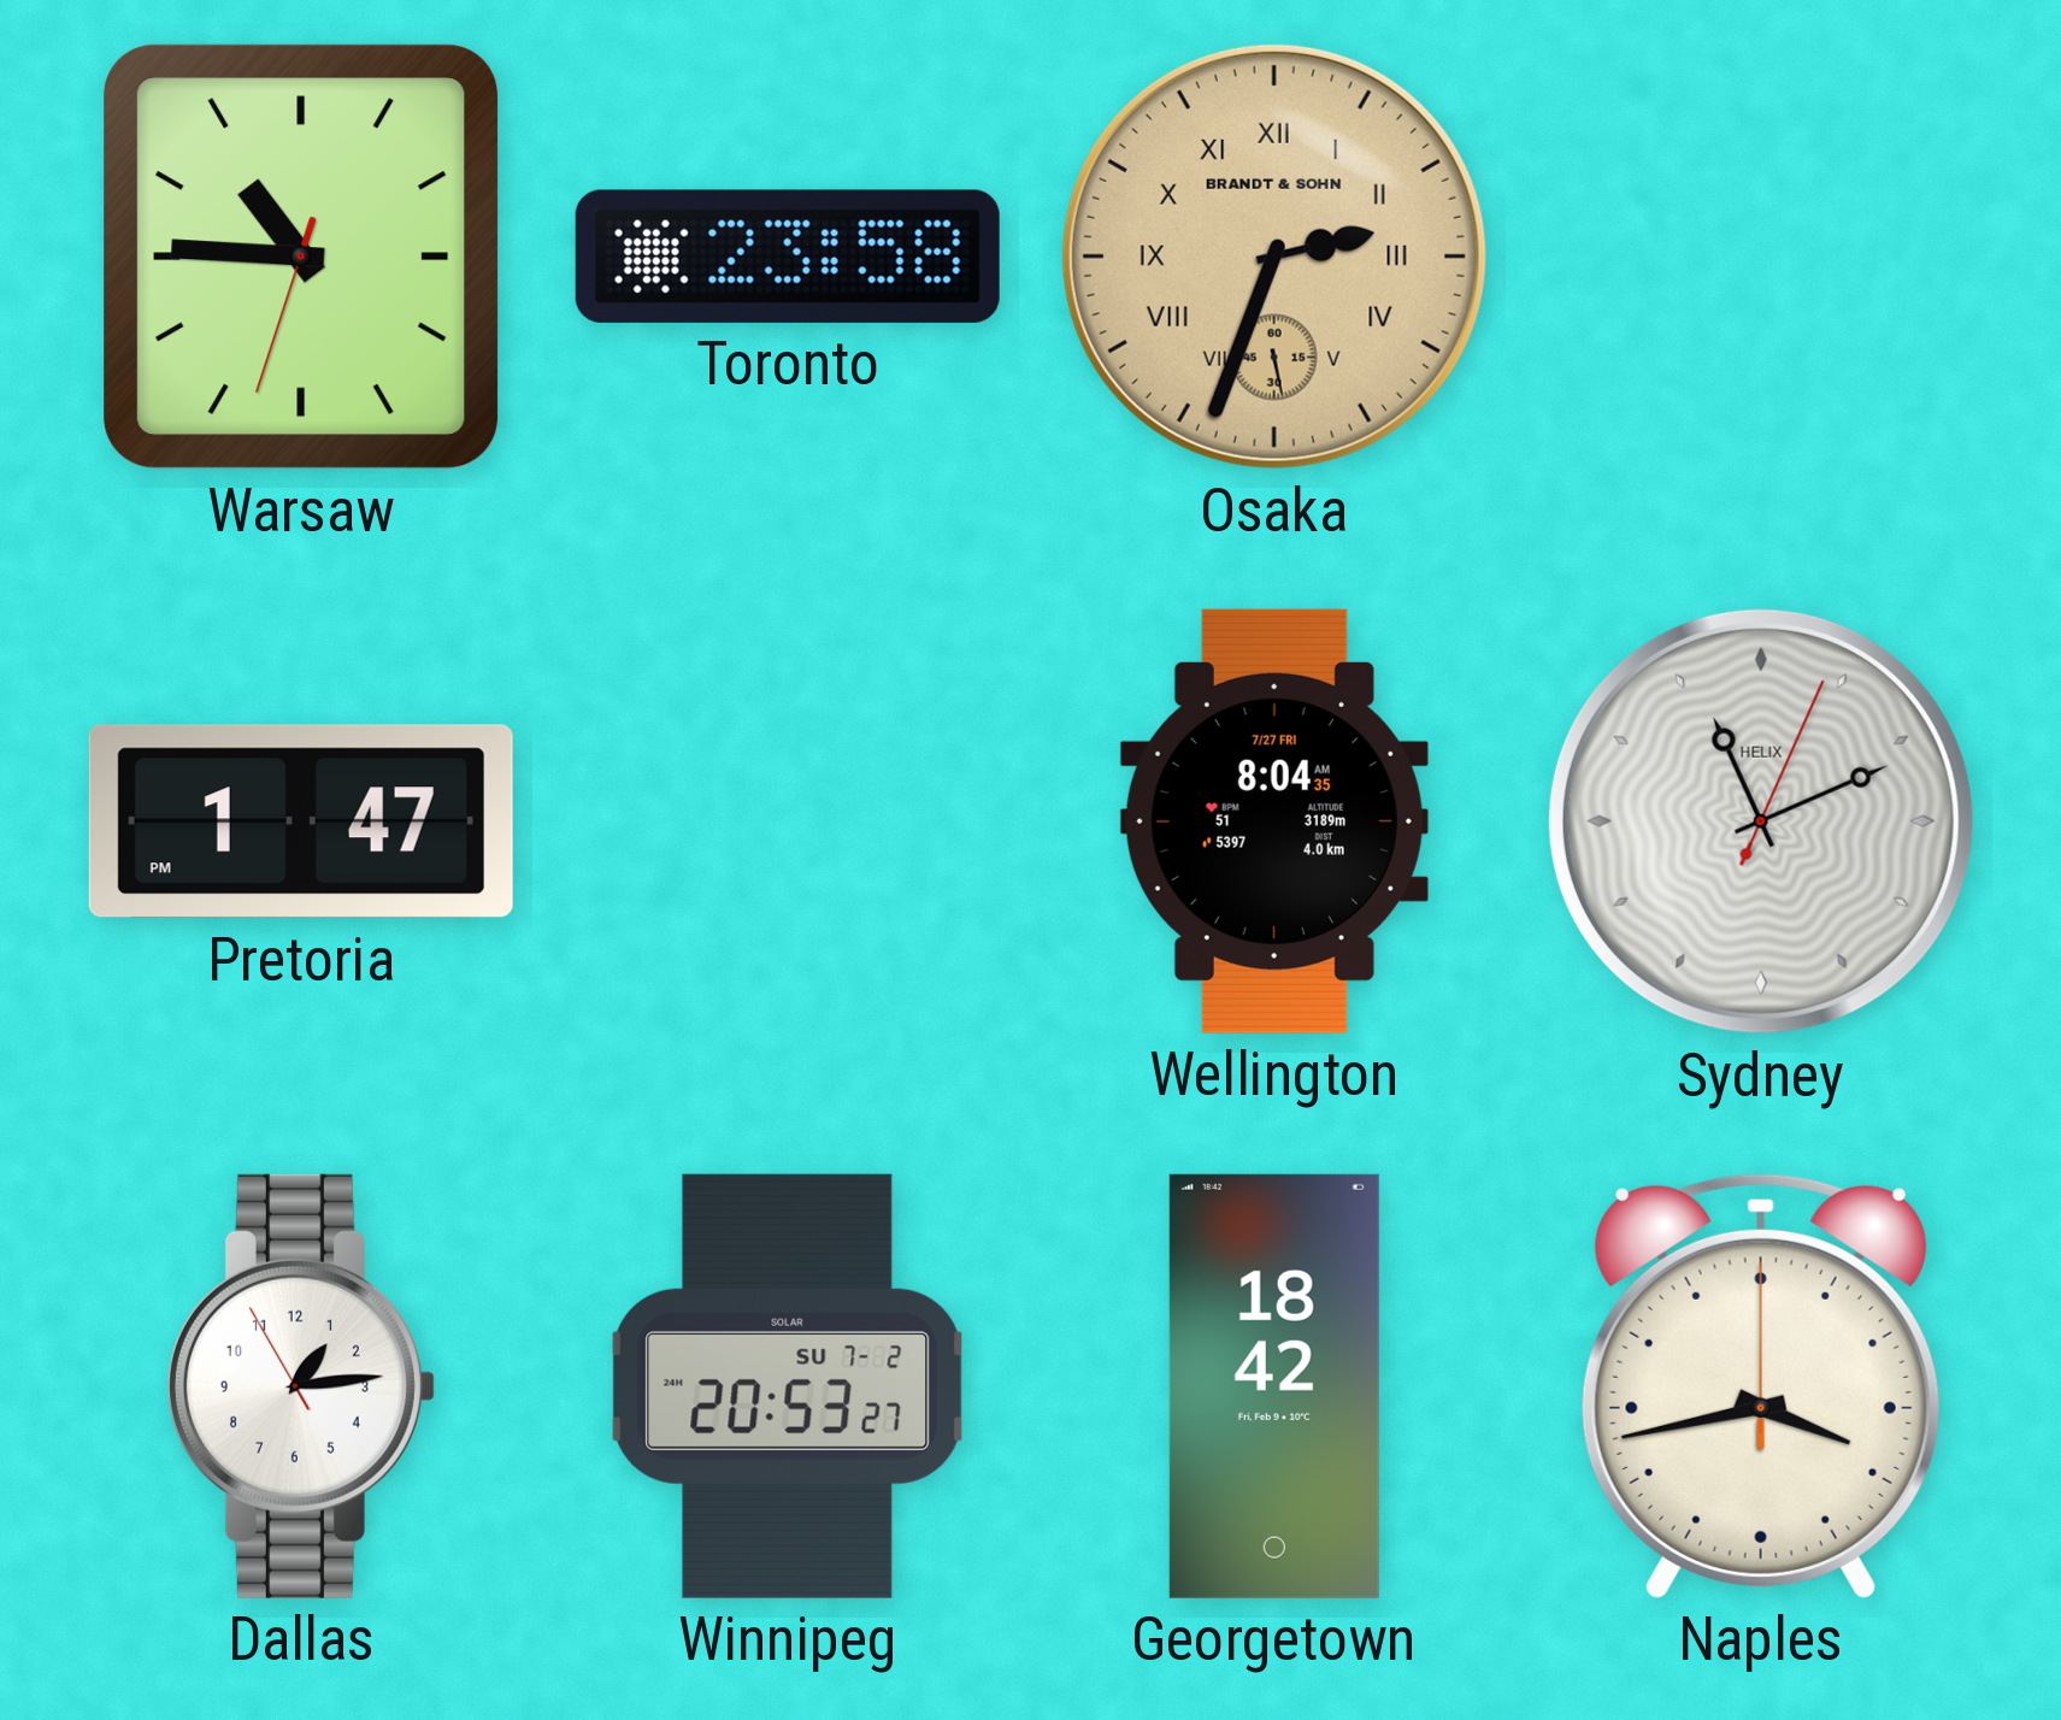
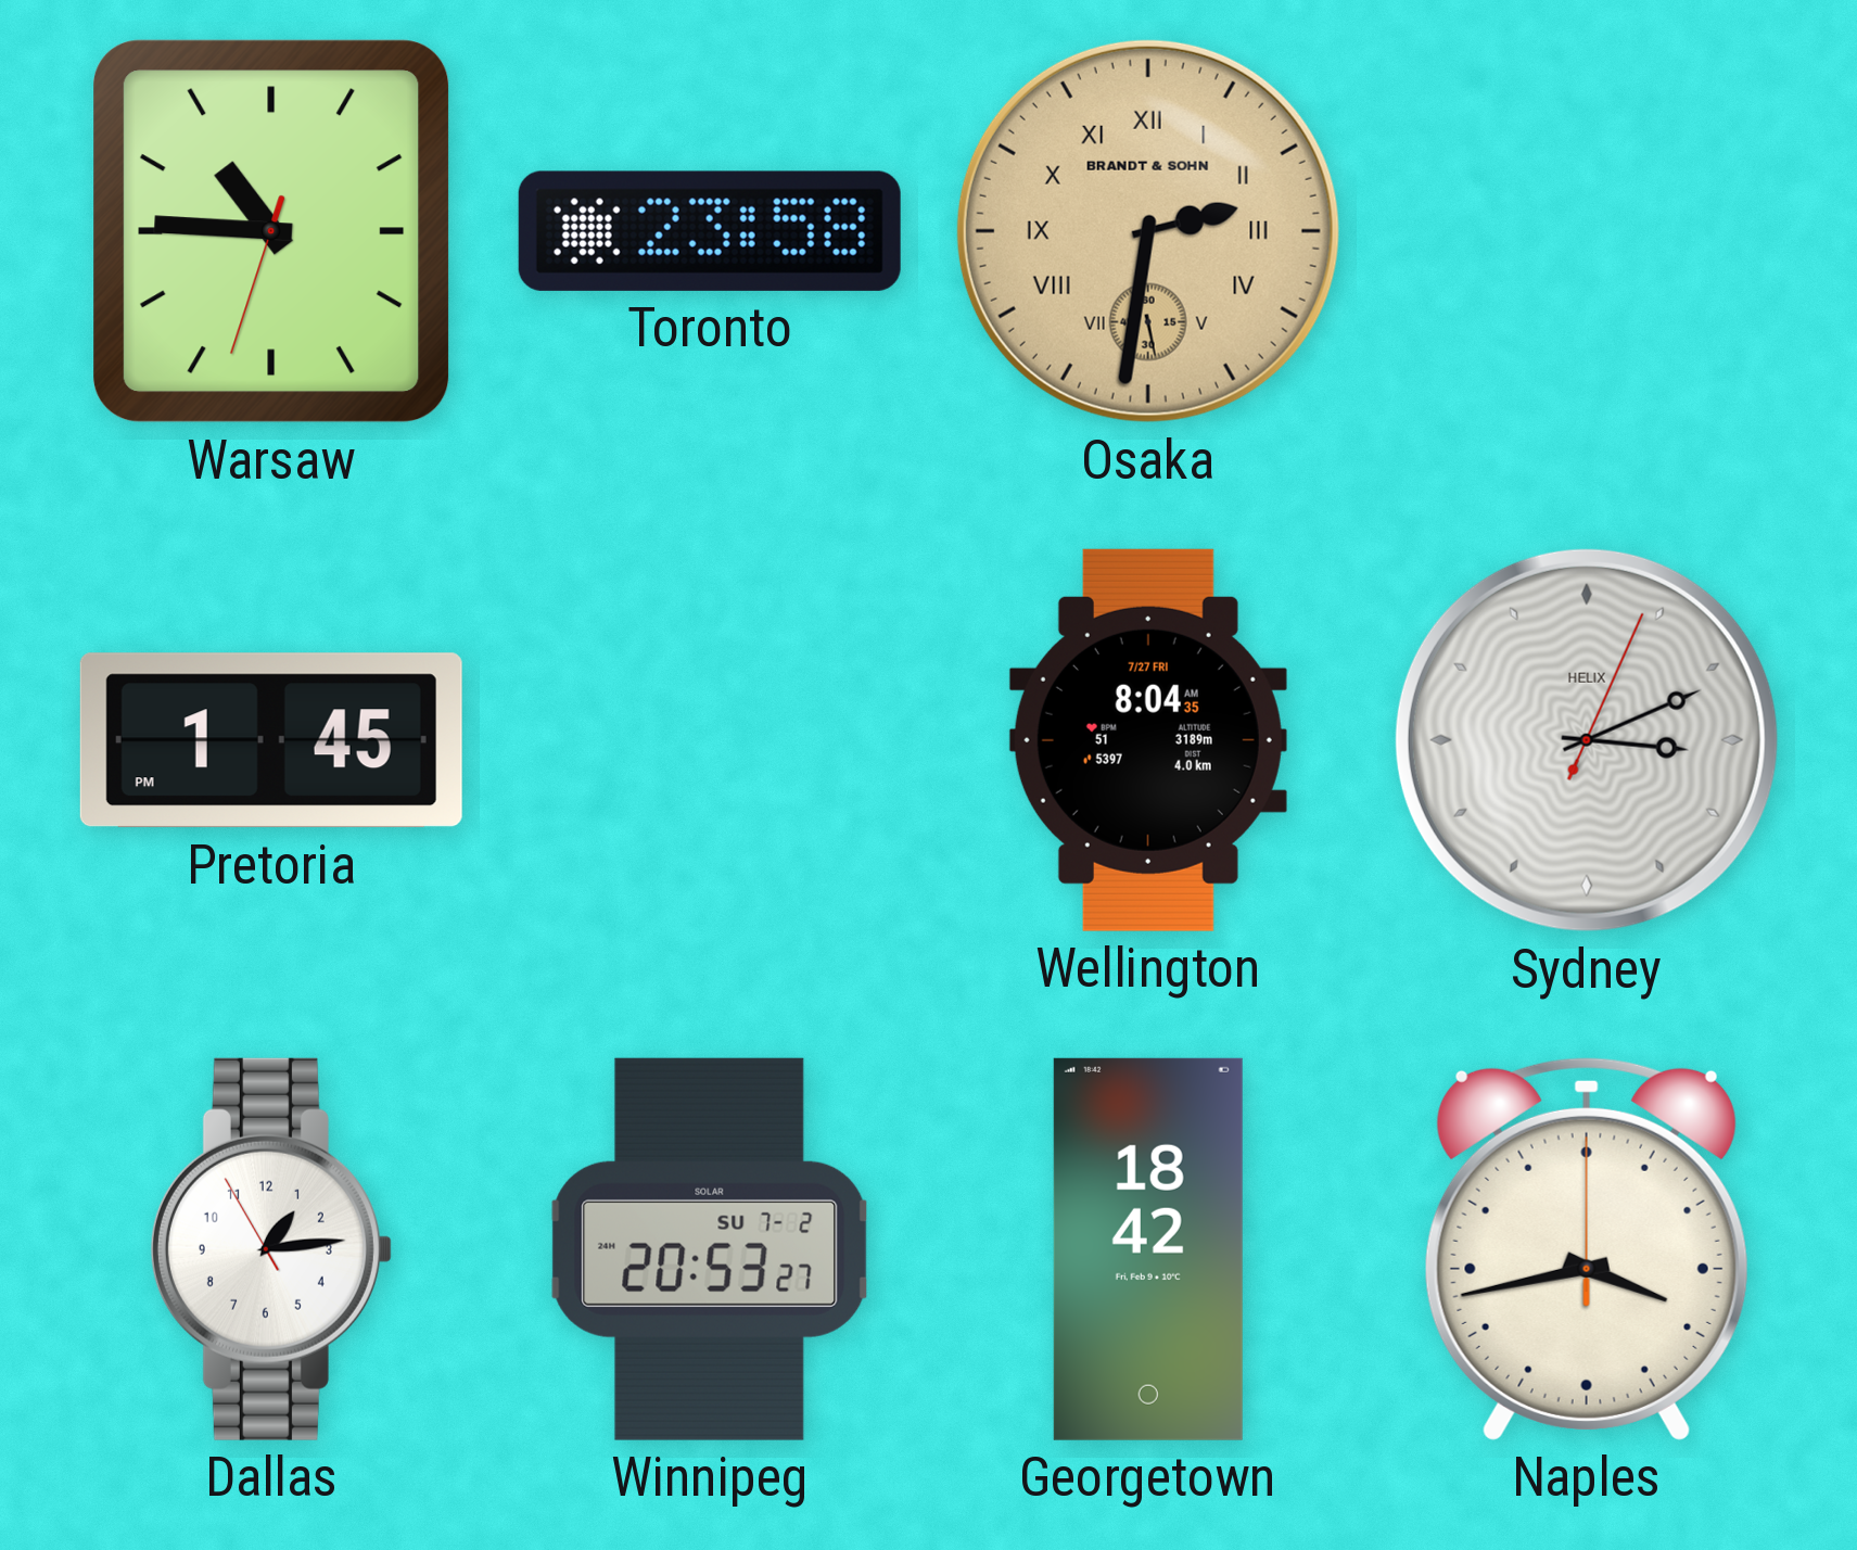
Osaka: 2:33 -> 2:31
Pretoria: 1:47 -> 1:45
Sydney: 11:11 -> 3:11
